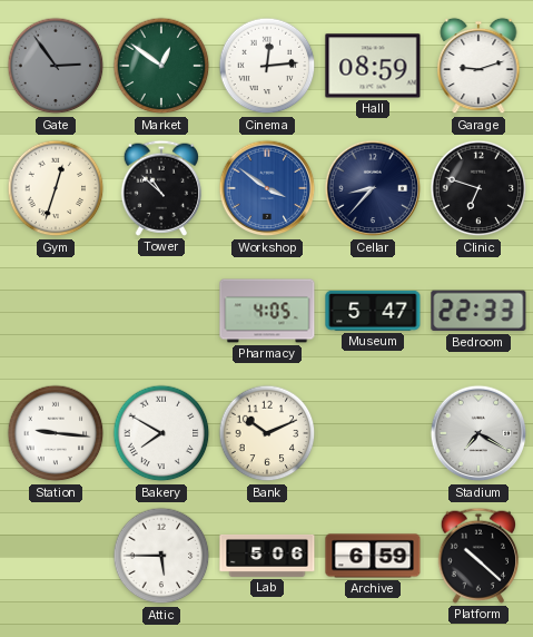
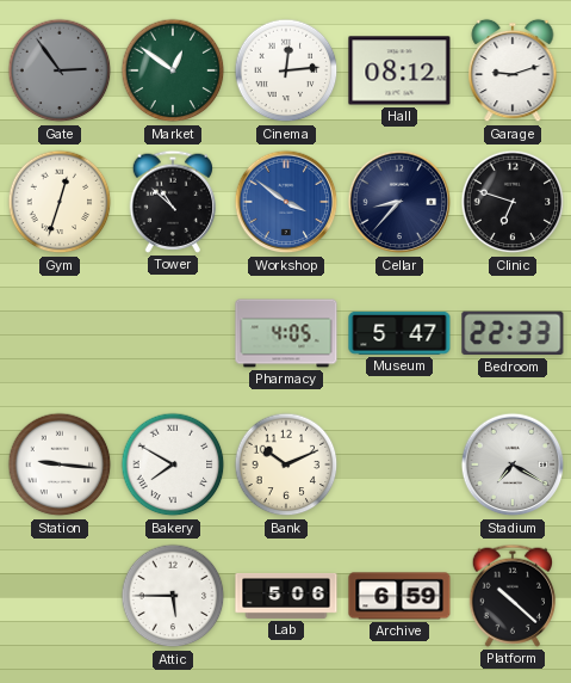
Hall: 08:59 -> 08:12
